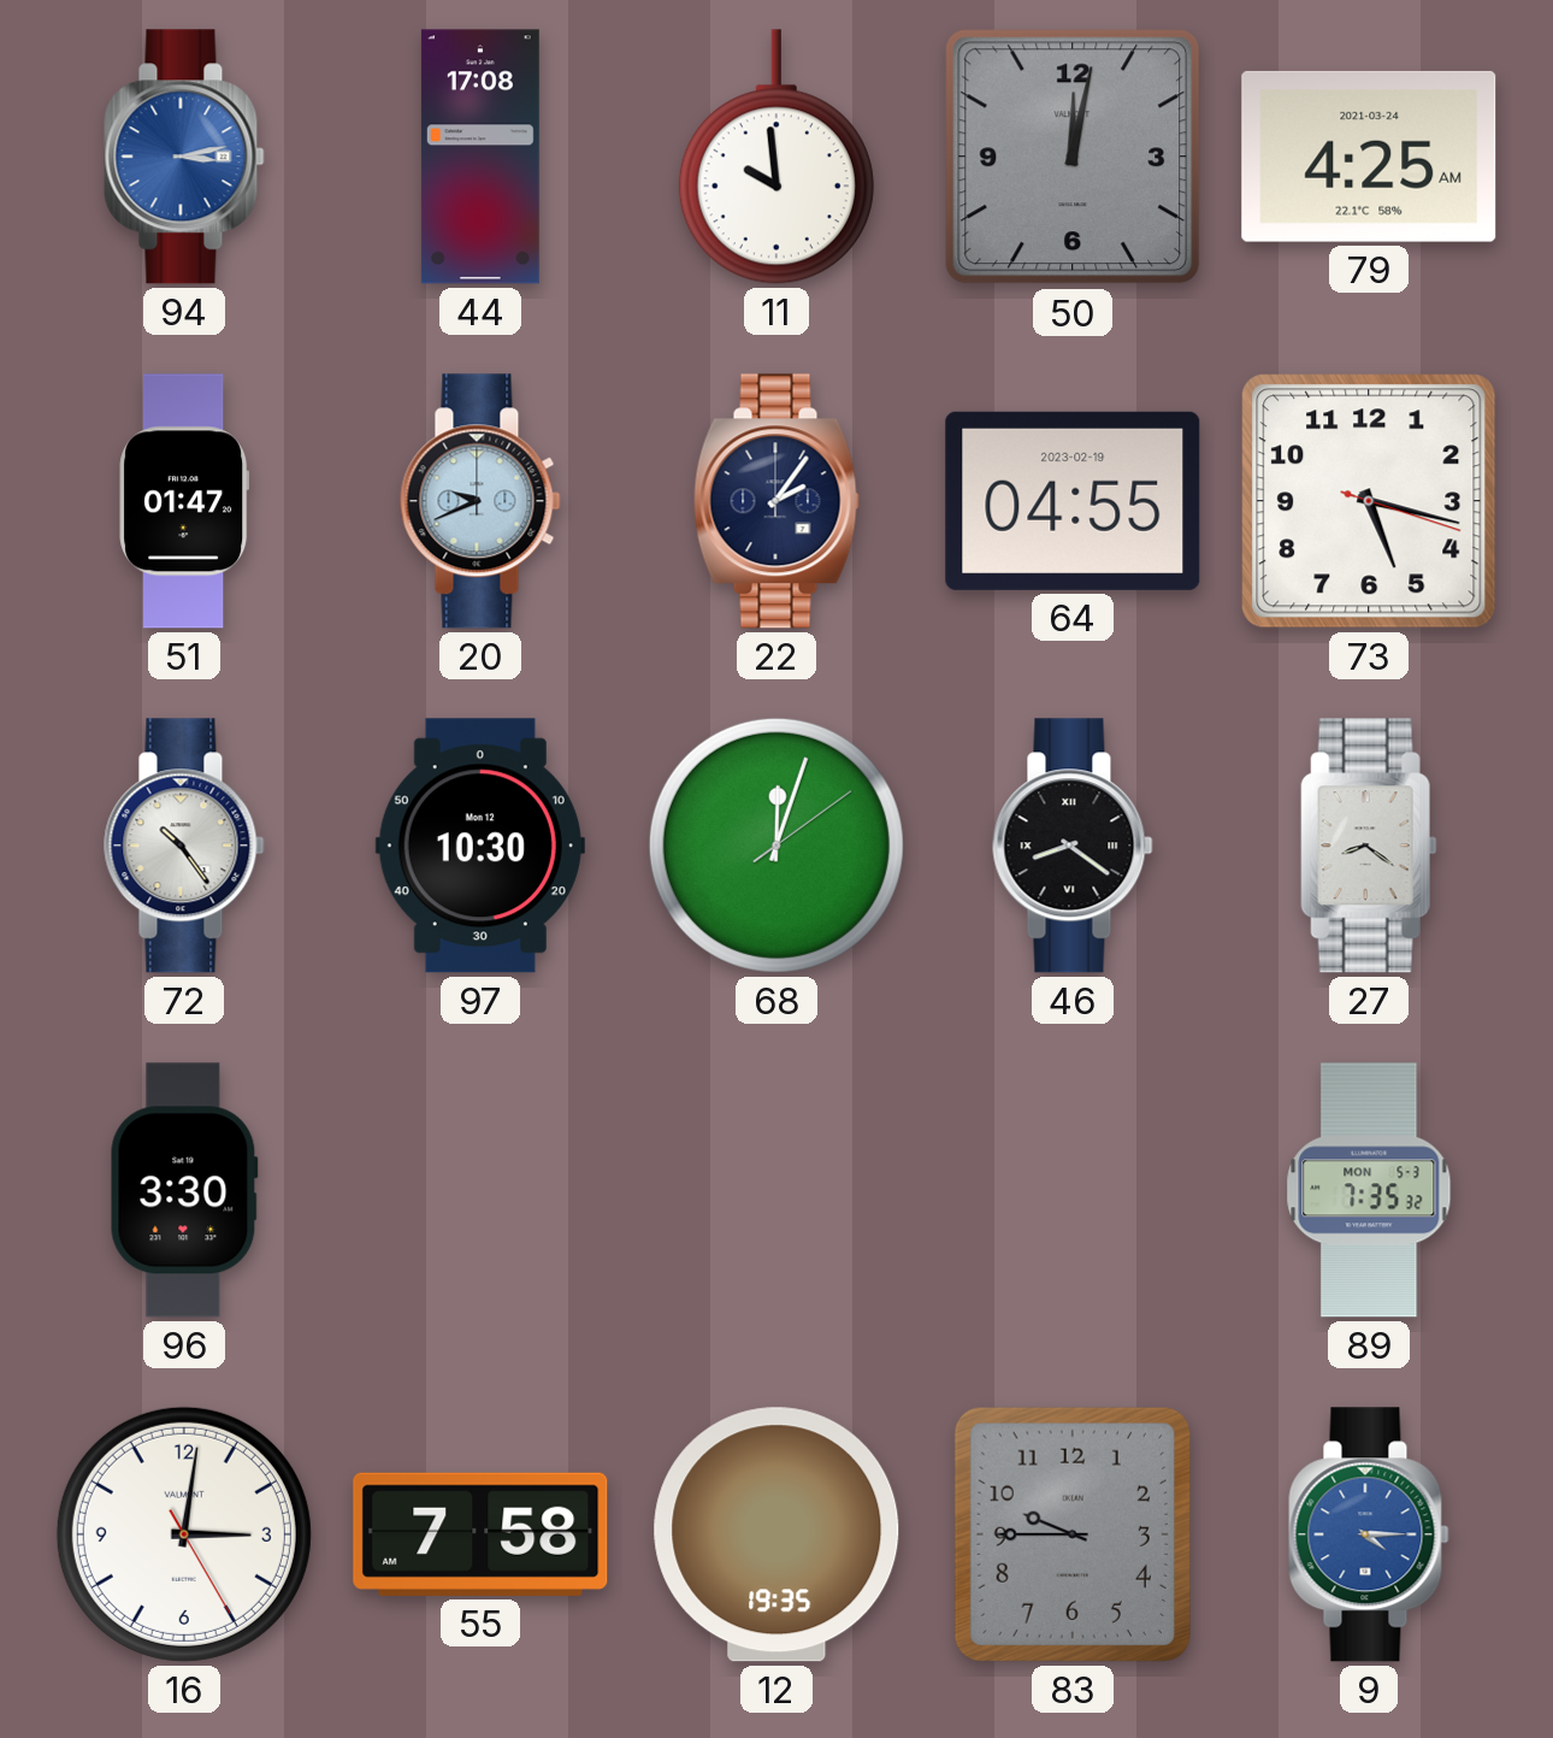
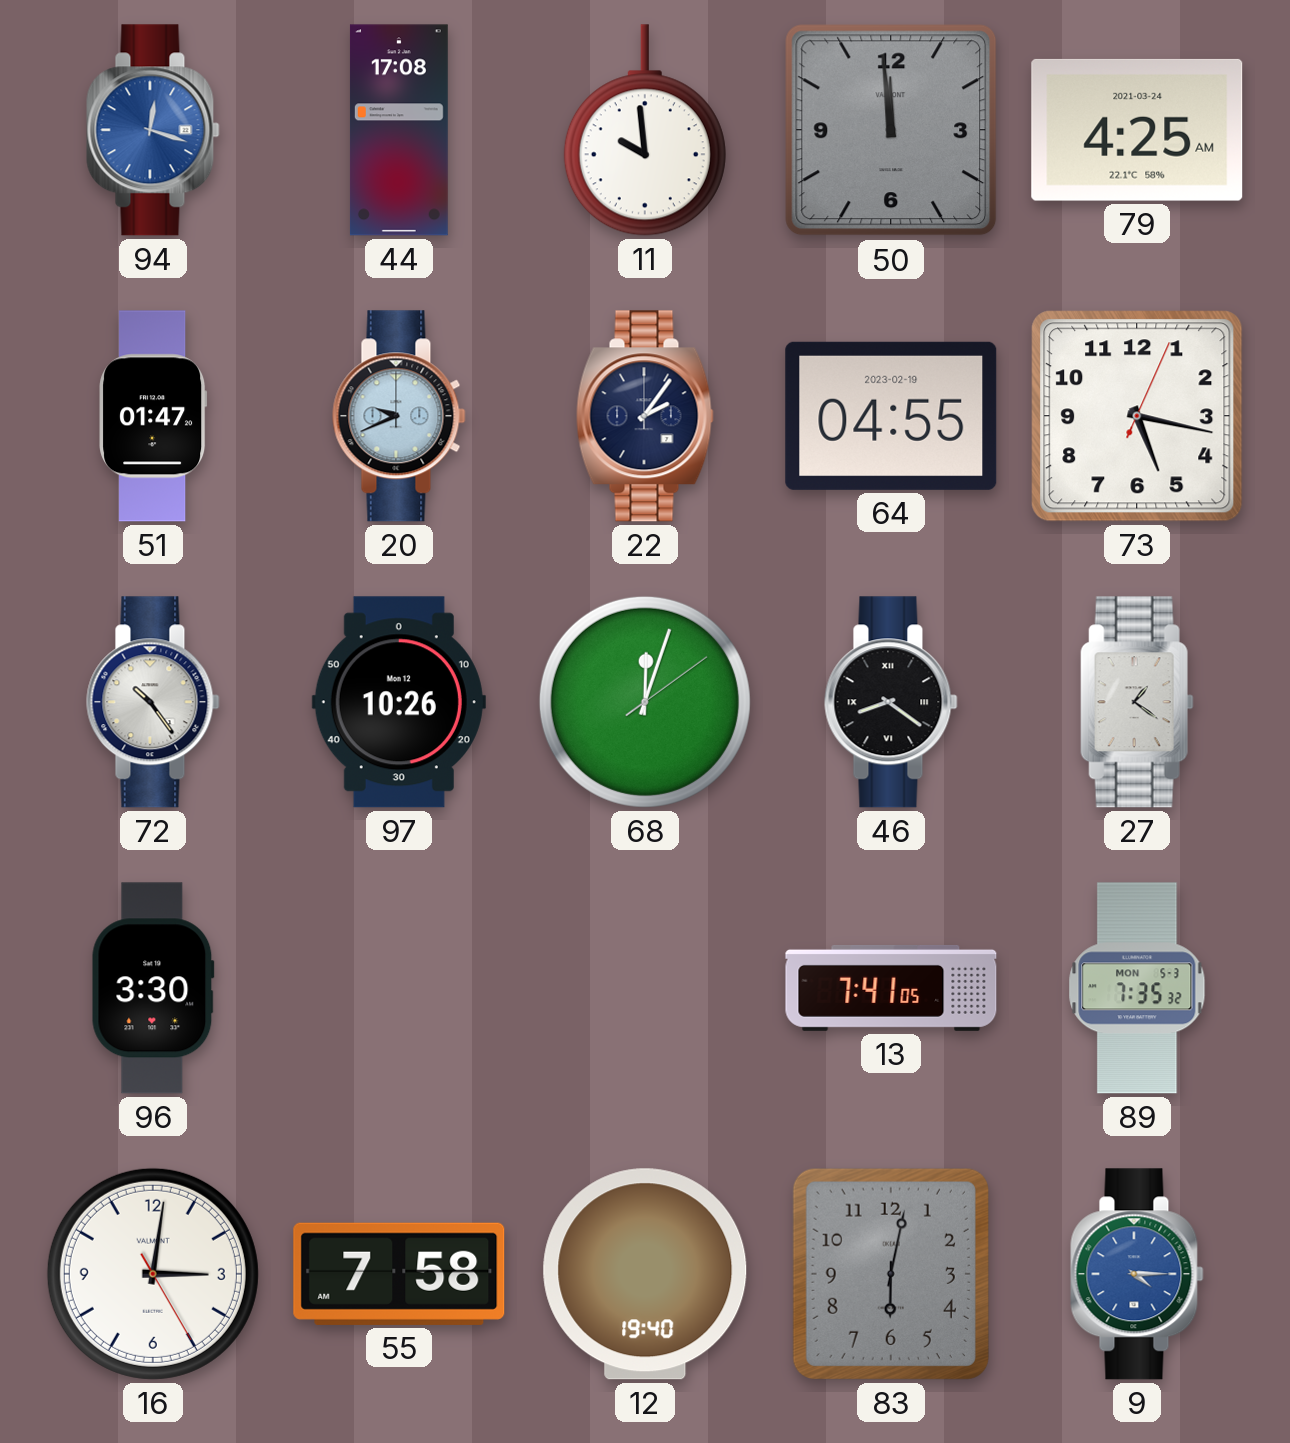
94: 3:13 -> 12:18
50: 12:02 -> 11:59
73: 5:17:18 -> 5:17:04
97: 10:30 -> 10:26
27: 8:21 -> 1:21
13: none -> 7:41
12: 19:35 -> 19:40
83: 9:45 -> 6:02
